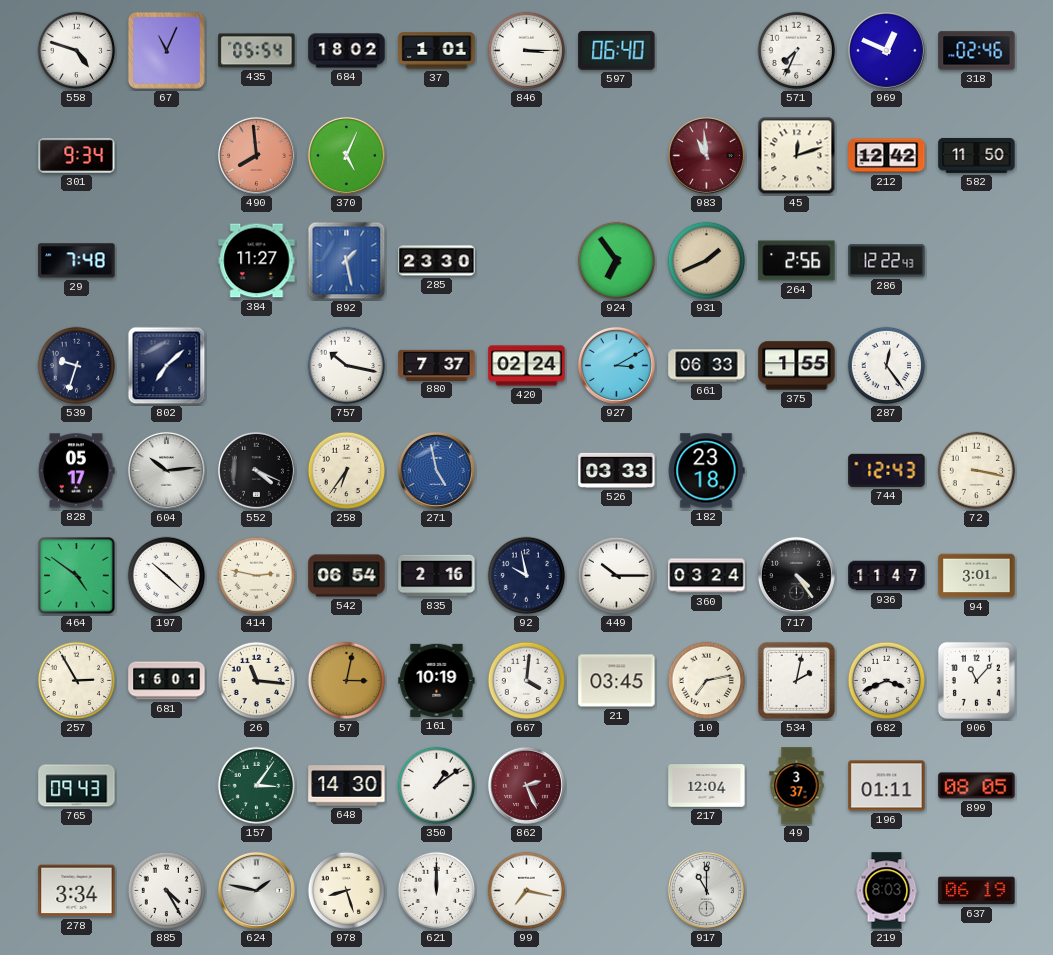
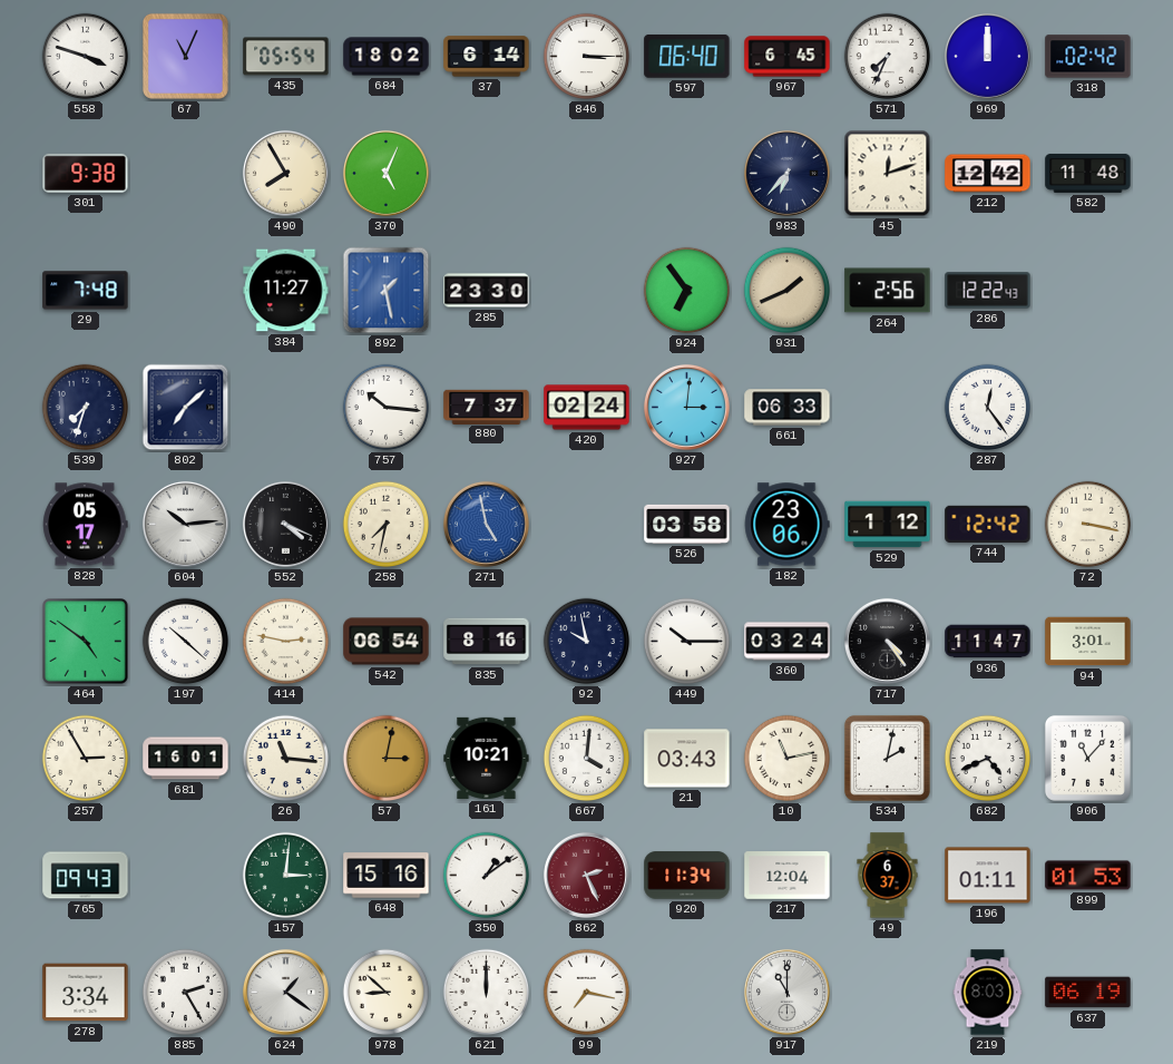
558: 4:48 -> 3:48
37: 1:01 -> 6:14
967: none -> 6:45
969: 12:49 -> 12:00
318: 02:46 -> 02:42
301: 9:34 -> 9:38
490: 7:59 -> 7:55
490 dial: salmon -> cream
983: 10:59 -> 6:37
983 dial: burgundy -> navy
582: 11:50 -> 11:48
539: 9:33 -> 7:33
757: 10:17 -> 10:16
927: 3:10 -> 3:01
375: 1:55 -> none
258: 6:36 -> 7:32
526: 03:33 -> 03:58
182: 23:18 -> 23:06
529: none -> 1:12
744: 12:43 -> 12:42
835: 2:16 -> 8:16
161: 10:19 -> 10:21
21: 03:45 -> 03:43
10: 7:13 -> 11:13
682: 3:41 -> 4:41
157: 3:06 -> 3:01
648: 14:30 -> 15:16
920: none -> 11:34
49: 3:37 -> 6:37
899: 08:05 -> 01:53
885: 4:25 -> 2:25
624: 1:47 -> 1:21
978: 8:27 -> 8:52
